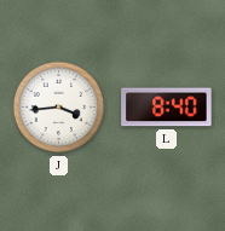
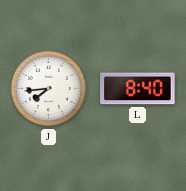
J: 3:44 -> 7:44
